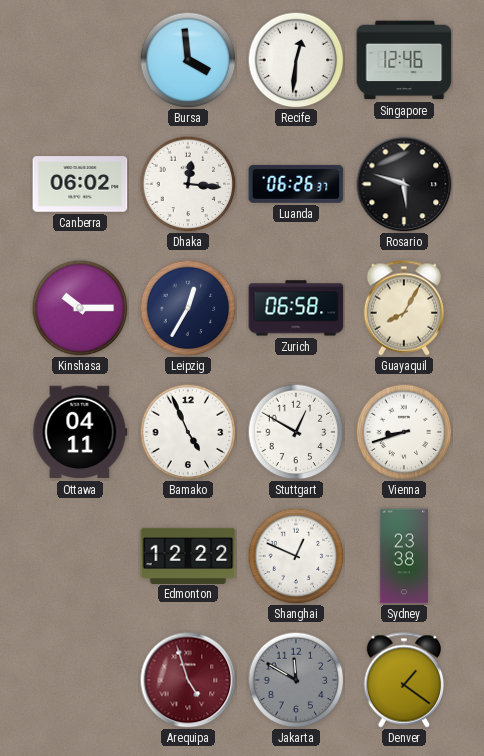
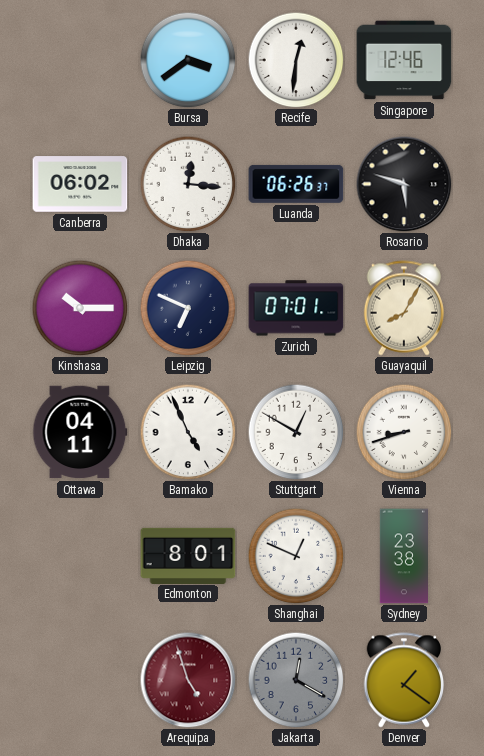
Bursa: 3:59 -> 3:39
Leipzig: 12:35 -> 6:49
Zurich: 06:58 -> 07:01
Edmonton: 12:22 -> 8:01
Jakarta: 11:50 -> 12:20
